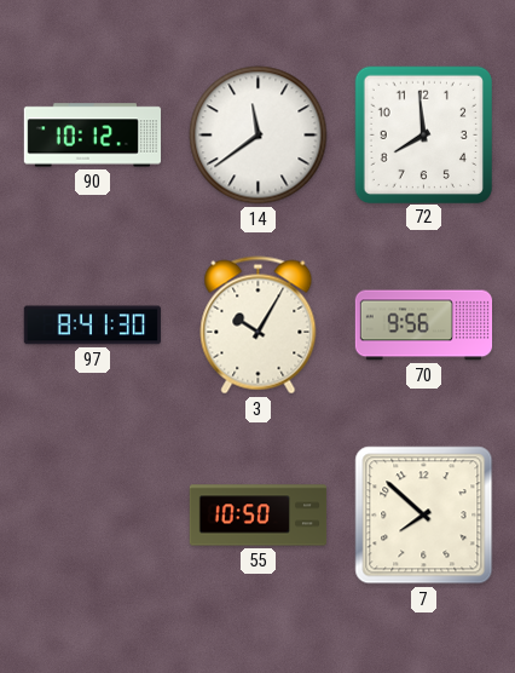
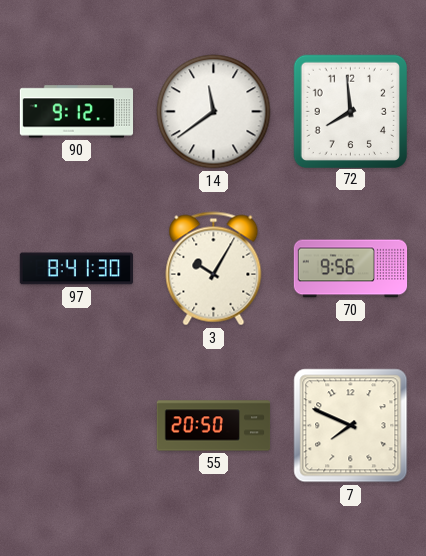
90: 10:12 -> 9:12
55: 10:50 -> 20:50
7: 7:52 -> 7:49
